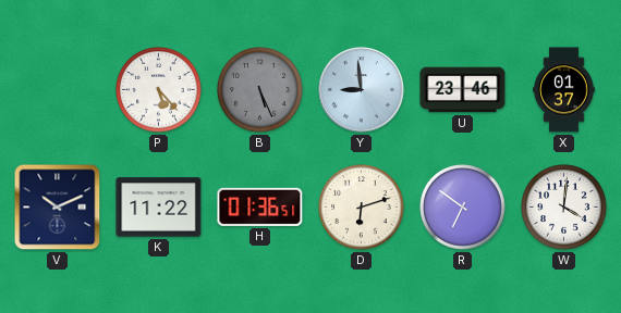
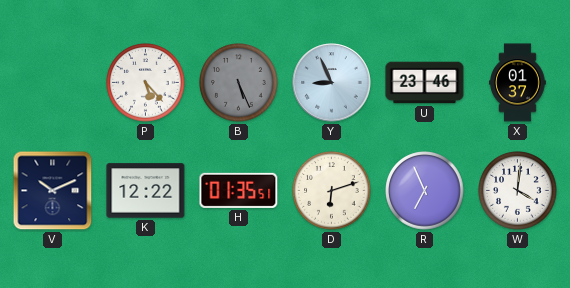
Y: 8:59 -> 8:56
K: 11:22 -> 12:22
H: 01:36 -> 01:35
R: 6:51 -> 6:56
